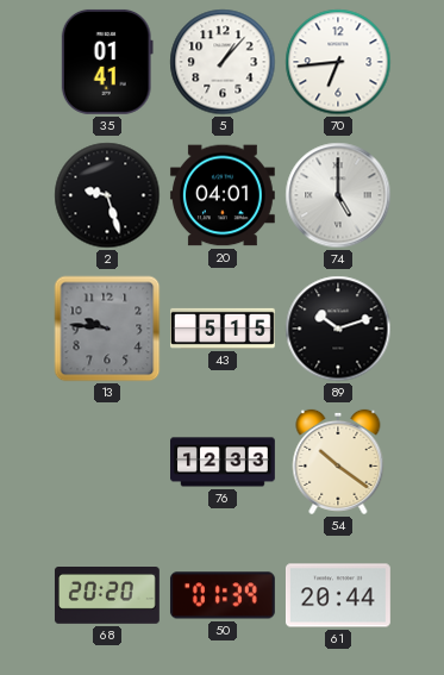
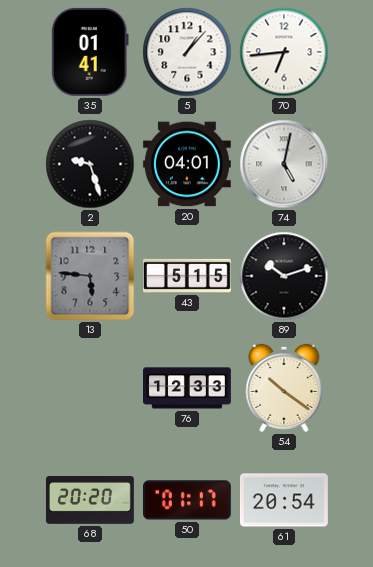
74: 5:00 -> 5:02
13: 9:46 -> 5:46
50: 01:39 -> 01:17
61: 20:44 -> 20:54
